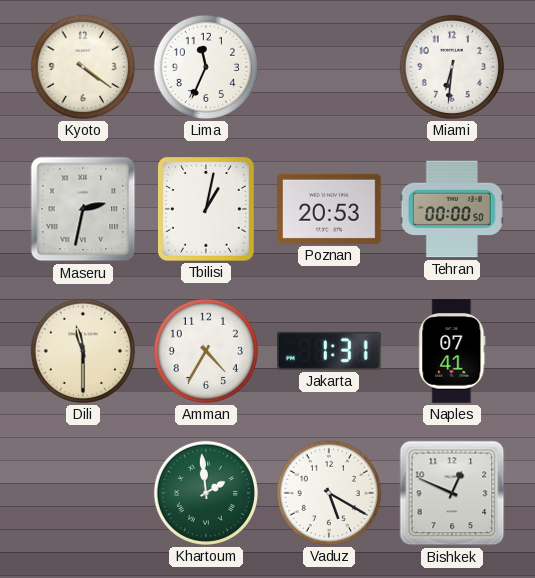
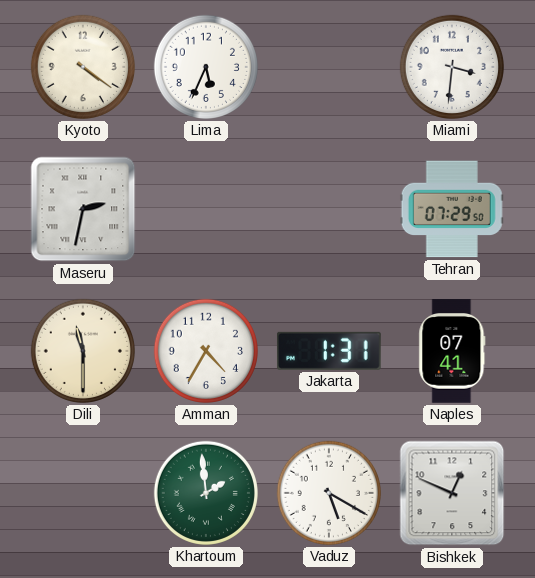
Lima: 11:34 -> 5:34
Miami: 6:31 -> 3:31
Tbilisi: 1:02 -> none
Poznan: 20:53 -> none
Tehran: 00:00 -> 07:29
